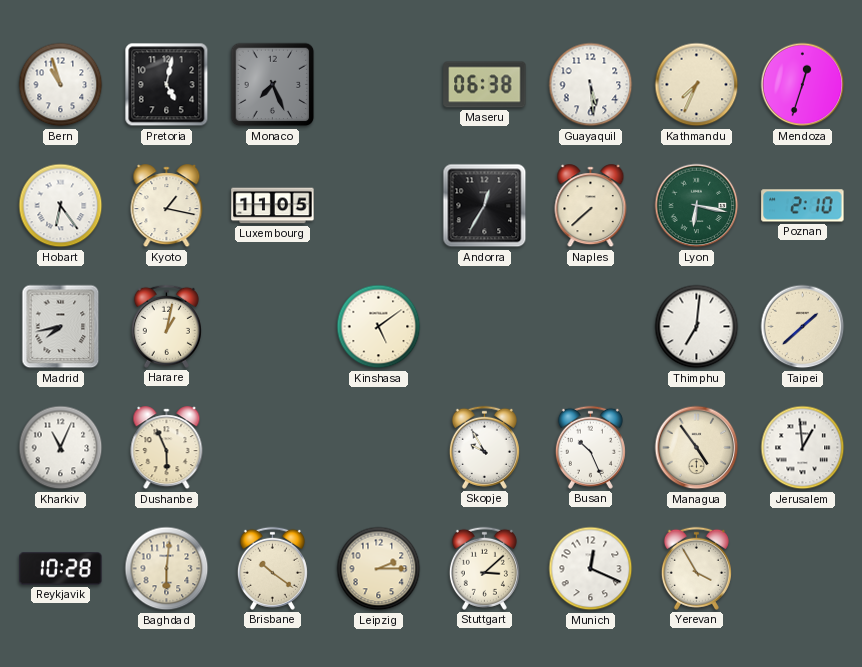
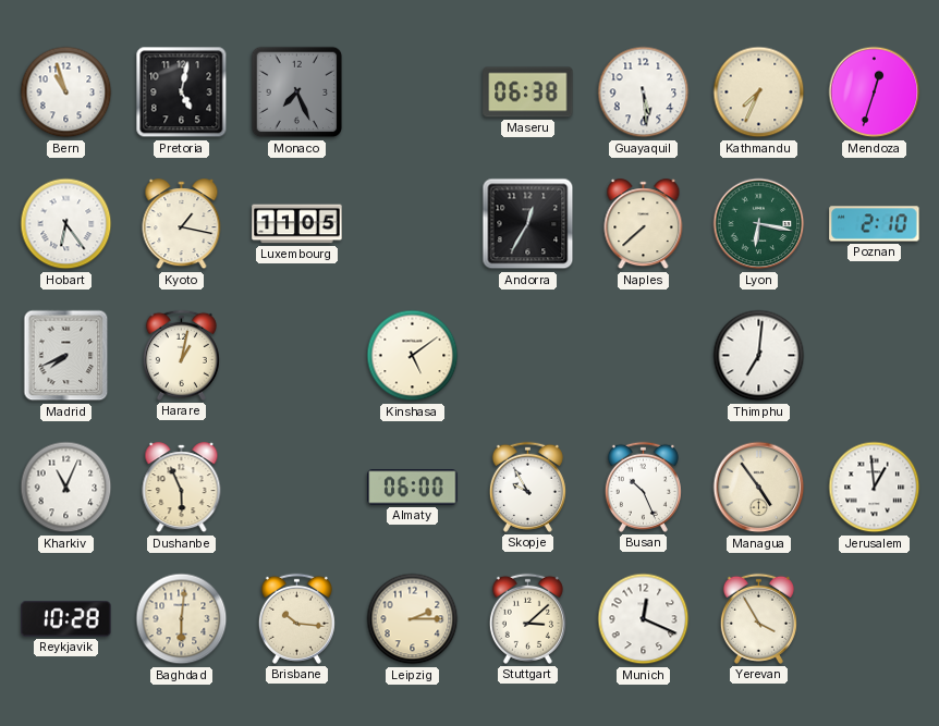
Madrid: 7:43 -> 7:41
Taipei: 1:38 -> none
Almaty: none -> 06:00
Brisbane: 10:21 -> 10:16
